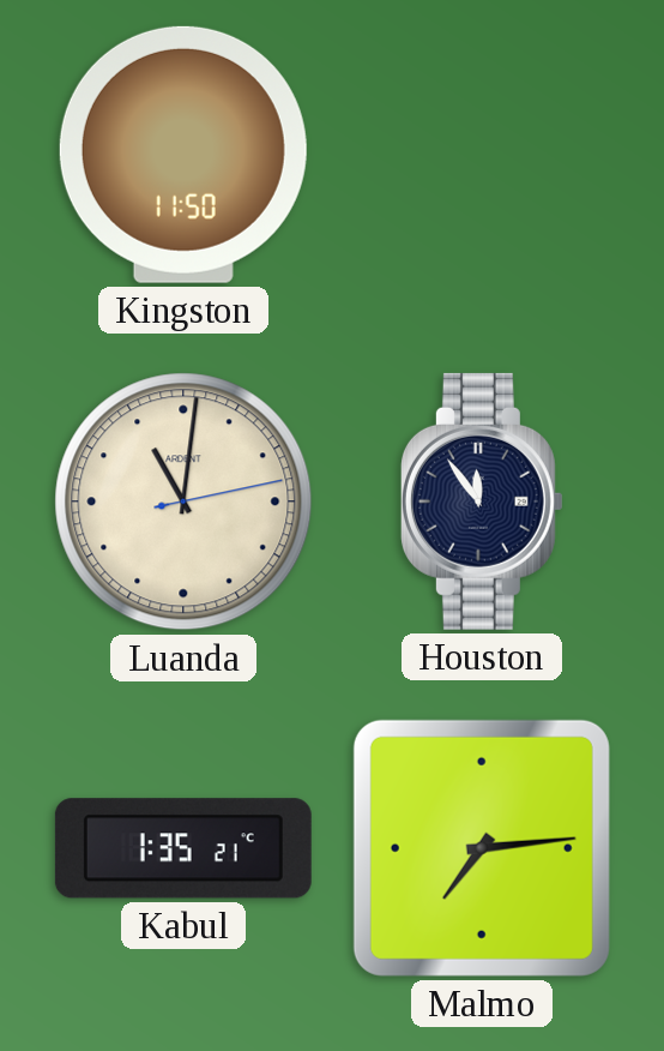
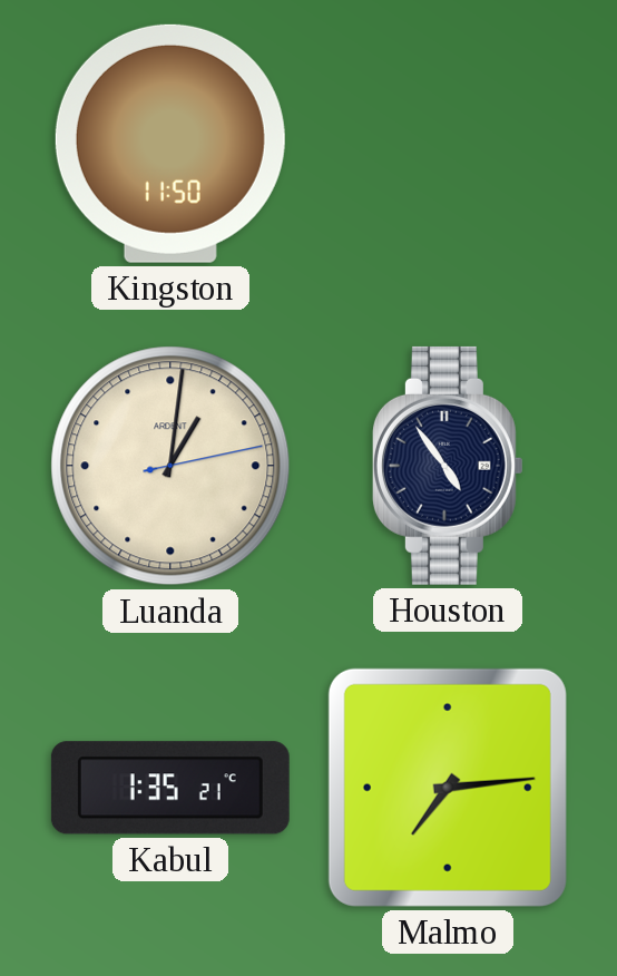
Luanda: 11:01 -> 1:01
Houston: 11:54 -> 4:54
